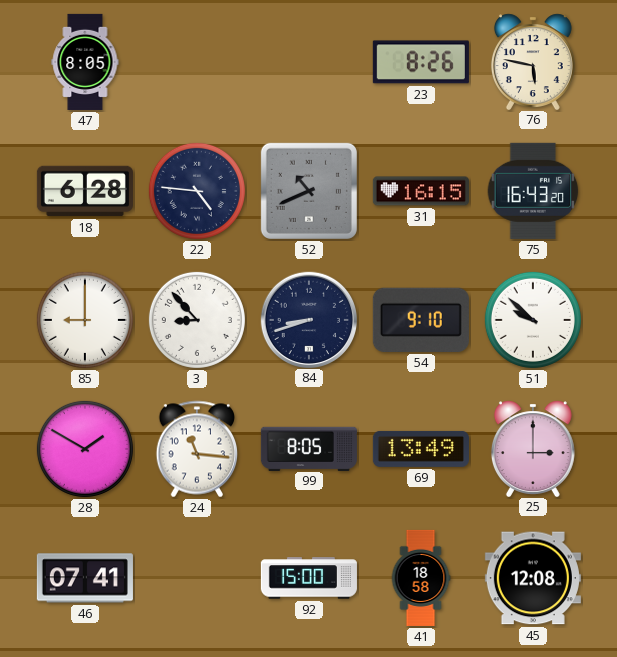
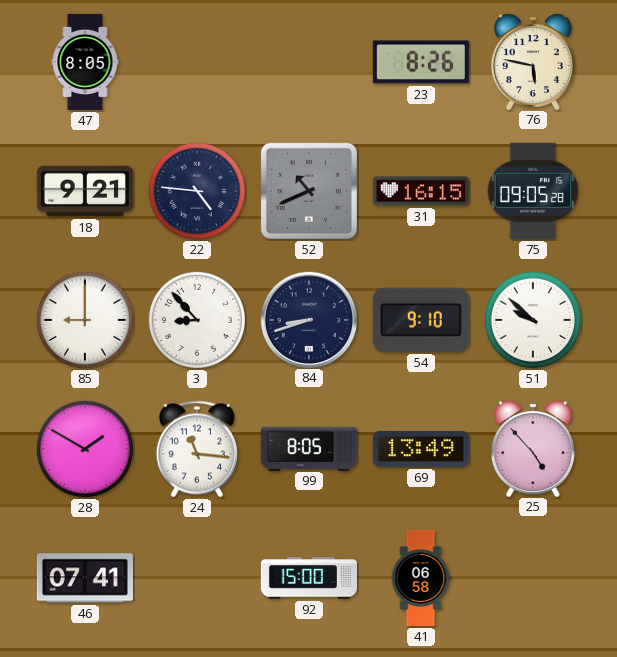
18: 6:28 -> 9:21
75: 16:43 -> 09:05
25: 3:00 -> 4:53
41: 18:58 -> 06:58
45: 12:08 -> none
